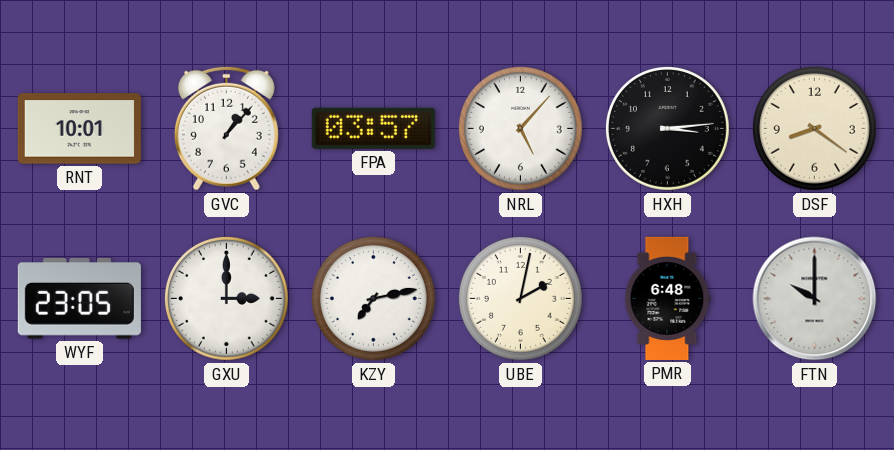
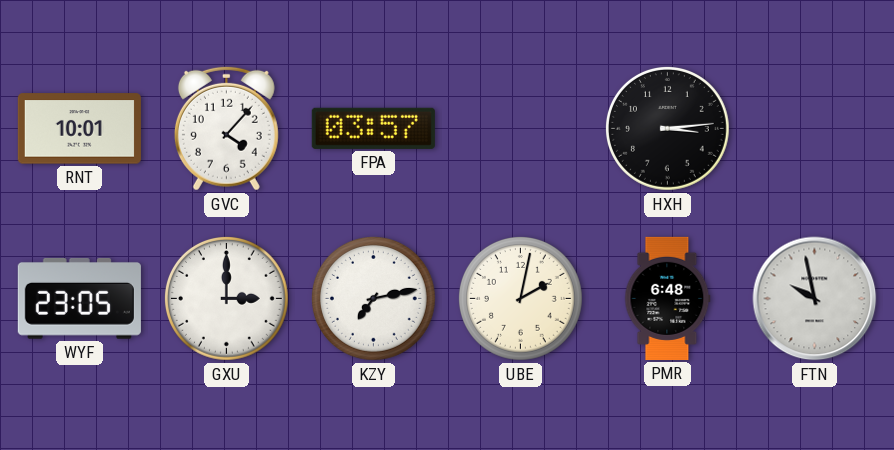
GVC: 1:07 -> 4:07
NRL: 5:07 -> none
DSF: 8:21 -> none
FTN: 10:00 -> 9:58
